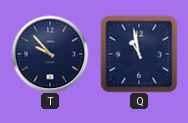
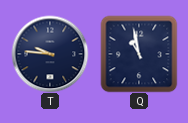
T: 9:53 -> 9:46
